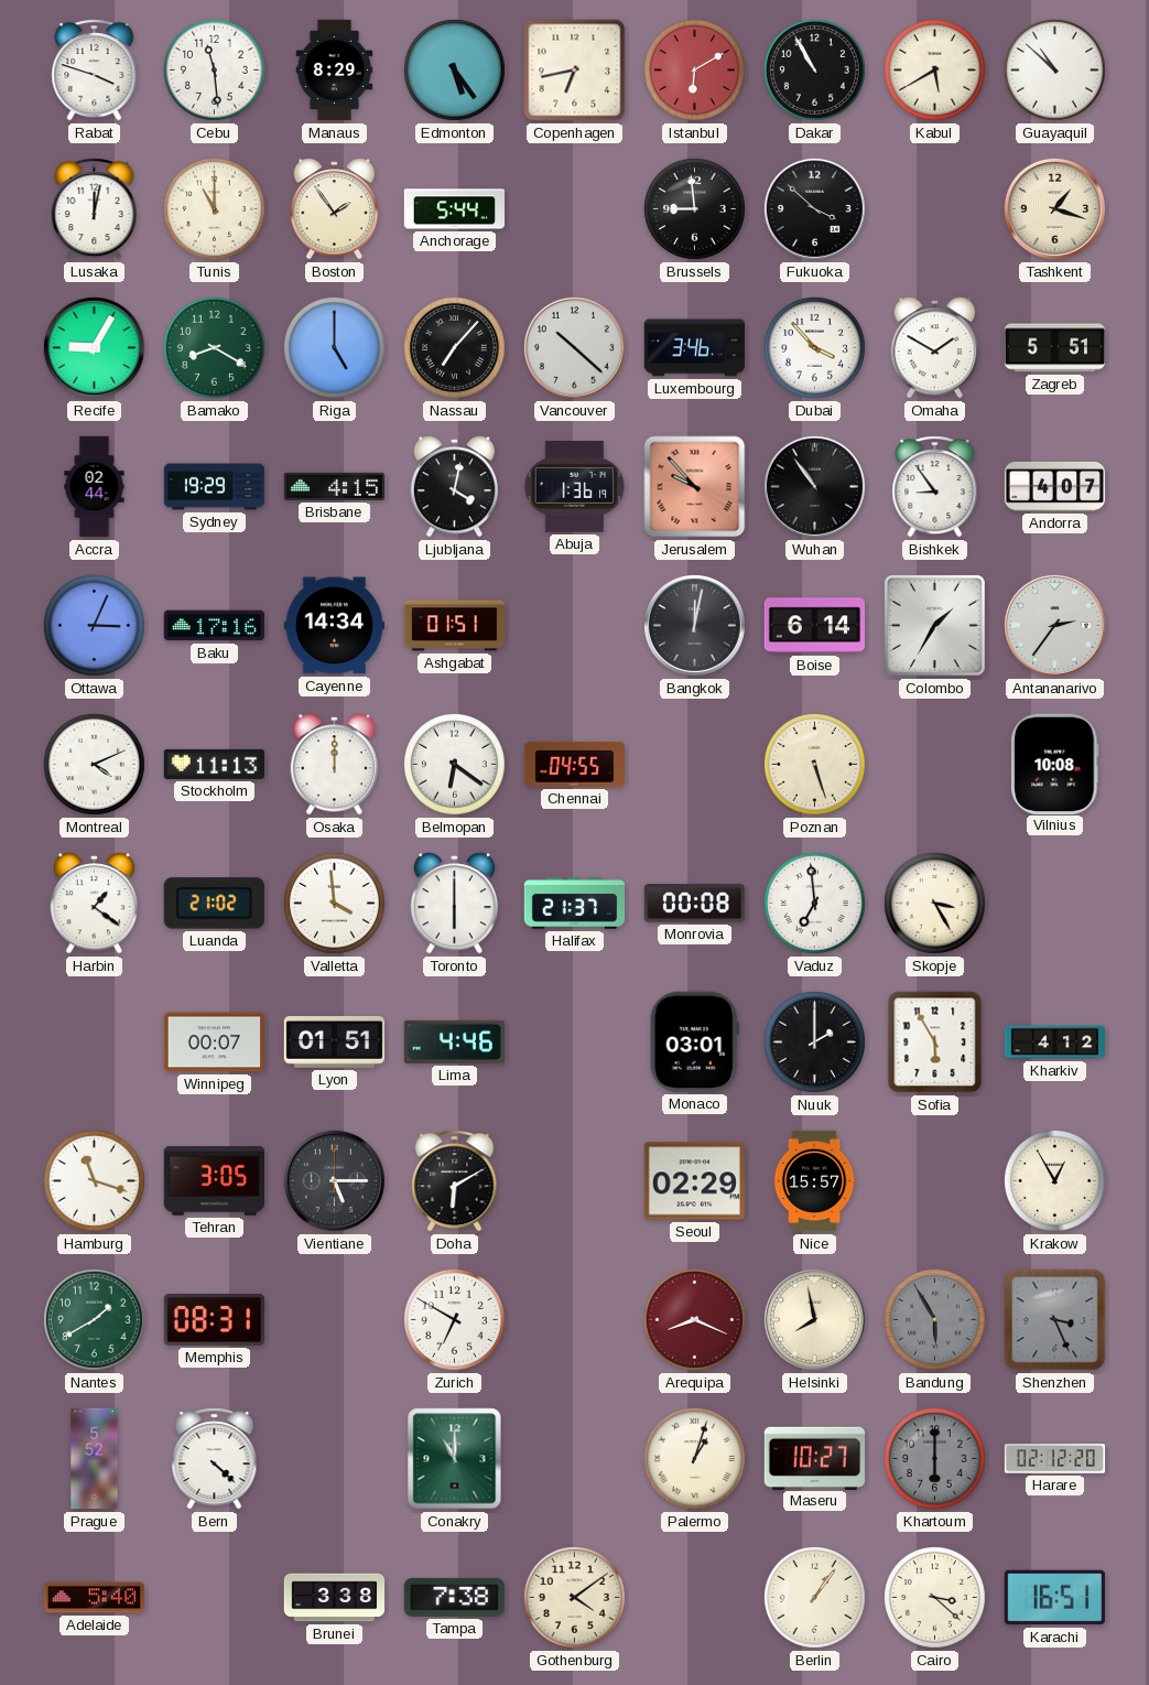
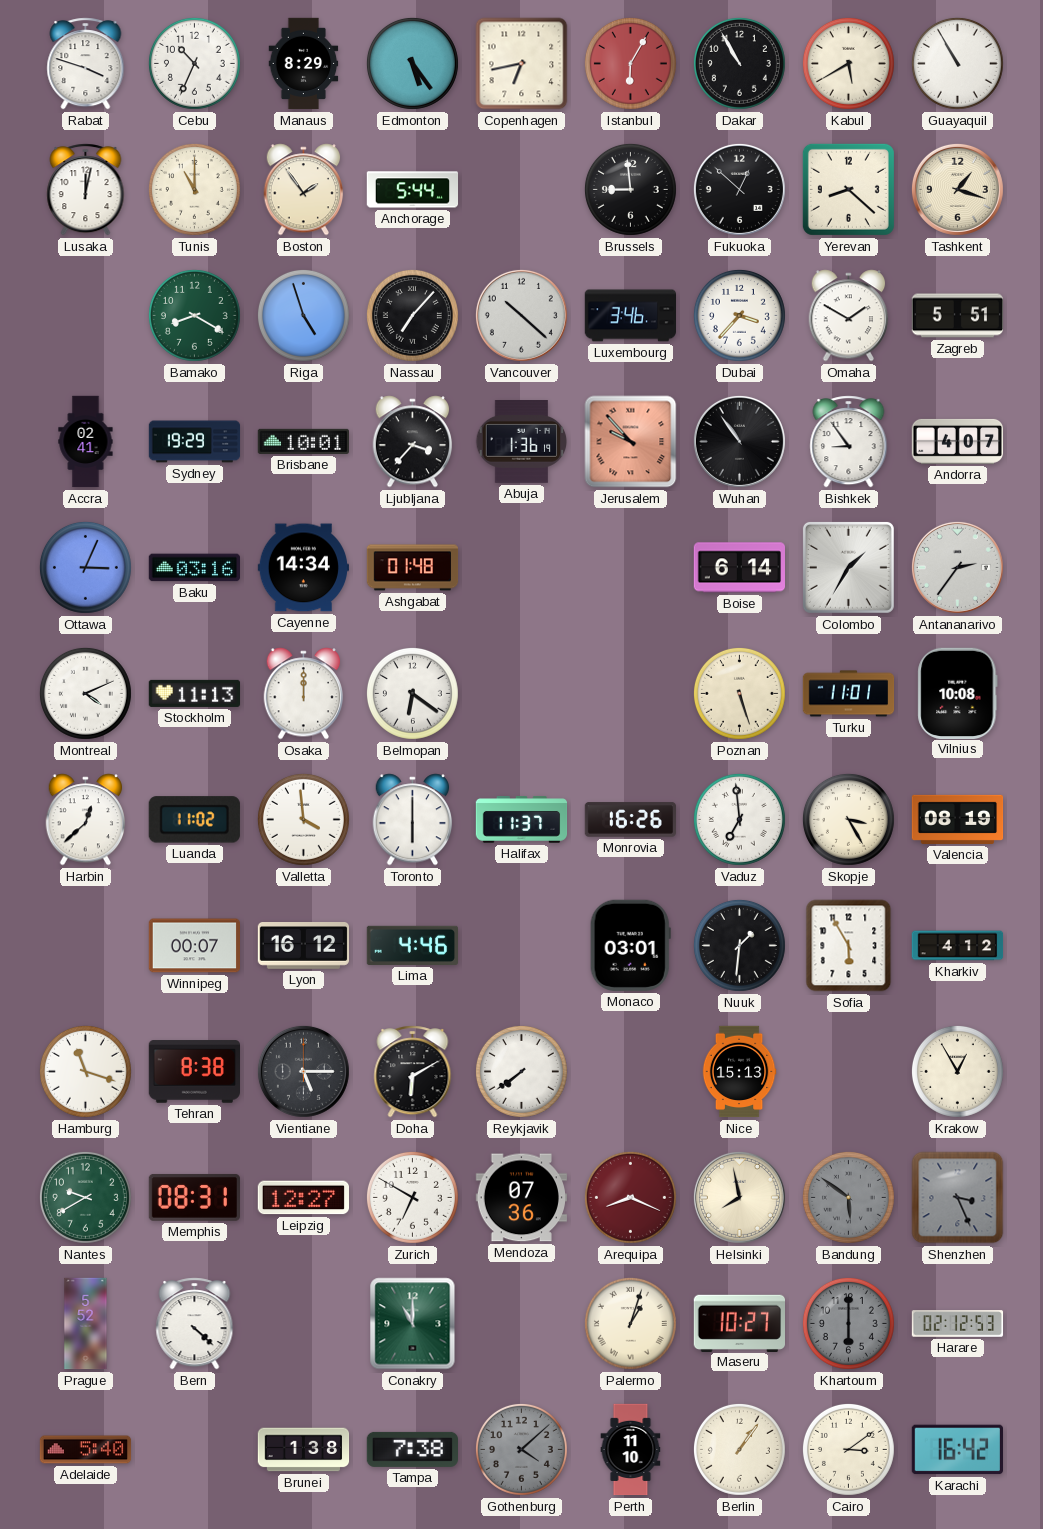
Cebu: 11:29 -> 10:34
Istanbul: 6:10 -> 6:05
Guayaquil: 10:52 -> 10:55
Fukuoka: 3:52 -> 12:52
Yerevan: none -> 8:22
Recife: 9:05 -> none
Riga: 5:00 -> 4:57
Dubai: 3:53 -> 3:37
Accra: 02:44 -> 02:41
Brisbane: 4:15 -> 10:01
Ljubljana: 4:02 -> 3:37
Baku: 17:16 -> 03:16
Ashgabat: 01:51 -> 01:48
Bangkok: 12:02 -> none
Chennai: 04:55 -> none
Turku: none -> 11:01
Harbin: 1:21 -> 12:38
Luanda: 21:02 -> 11:02
Halifax: 21:37 -> 11:37
Monrovia: 00:08 -> 16:26
Valencia: none -> 08:19
Lyon: 01:51 -> 16:12
Nuuk: 2:00 -> 1:31
Tehran: 3:05 -> 8:38
Reykjavik: none -> 7:39
Seoul: 02:29 -> none
Nice: 15:57 -> 15:13
Nantes: 1:40 -> 9:40
Leipzig: none -> 12:27
Mendoza: none -> 07:36
Bandung: 5:55 -> 5:51
Harare: 02:12:20 -> 02:12:53
Brunei: 3:38 -> 1:38
Gothenburg: 4:09 -> 4:08
Gothenburg dial: cream -> grey
Perth: none -> 11:10
Cairo: 3:22 -> 3:09
Karachi: 16:51 -> 16:42
